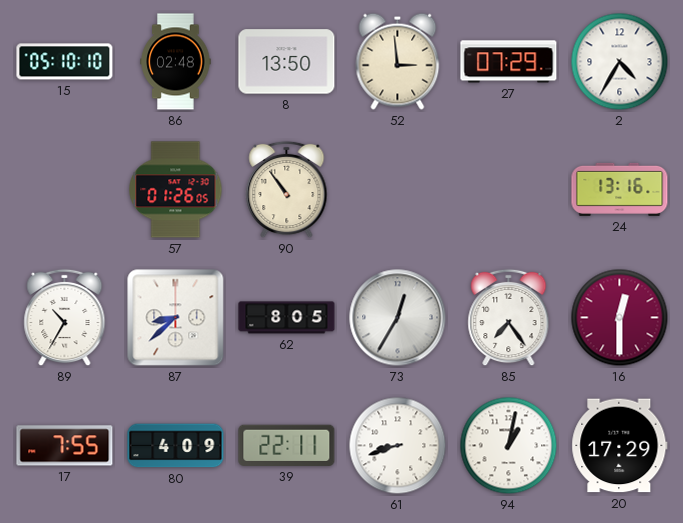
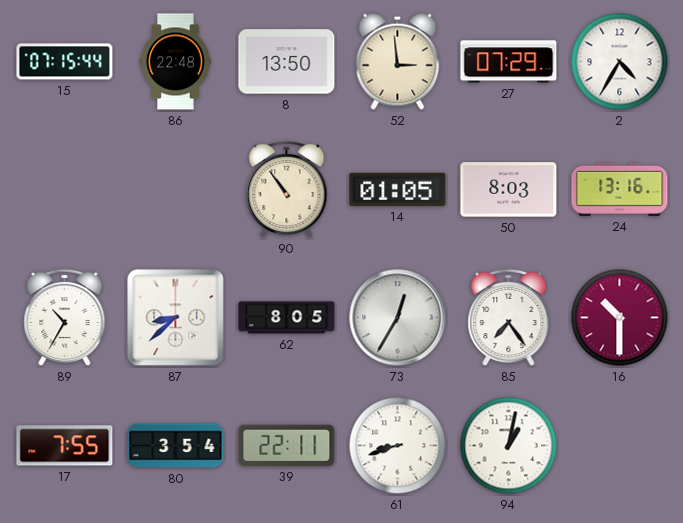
15: 05:10 -> 07:15
86: 02:48 -> 22:48
57: 01:26 -> none
14: none -> 01:05
50: none -> 8:03
16: 12:30 -> 10:30
80: 4:09 -> 3:54
20: 17:29 -> none
